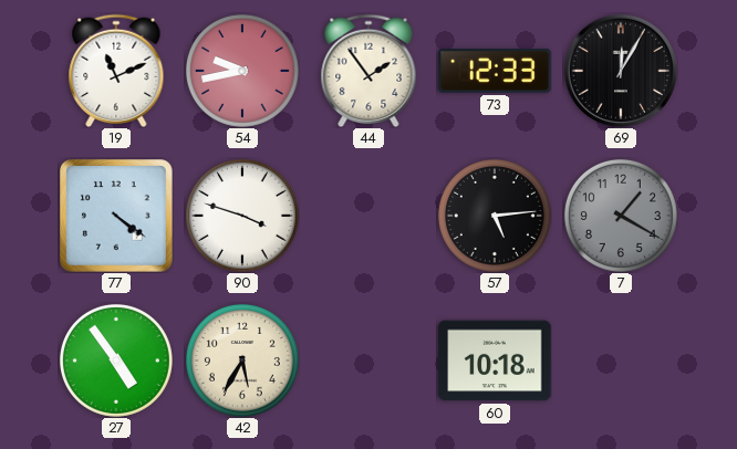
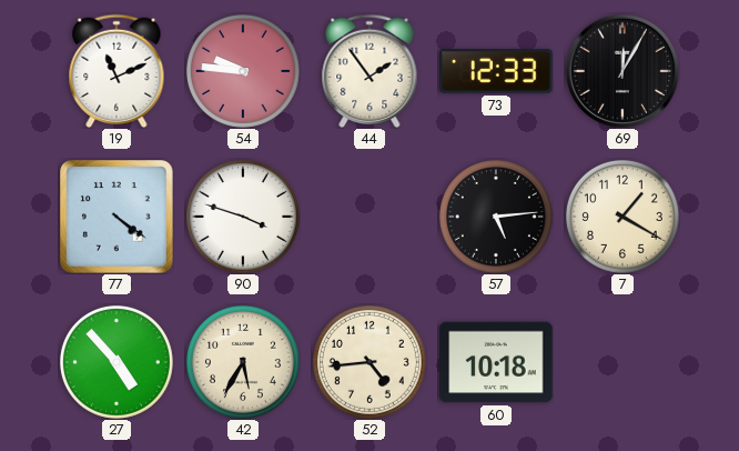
54: 9:43 -> 9:46
7 dial: grey -> cream
27: 4:54 -> 4:53
52: none -> 4:44
